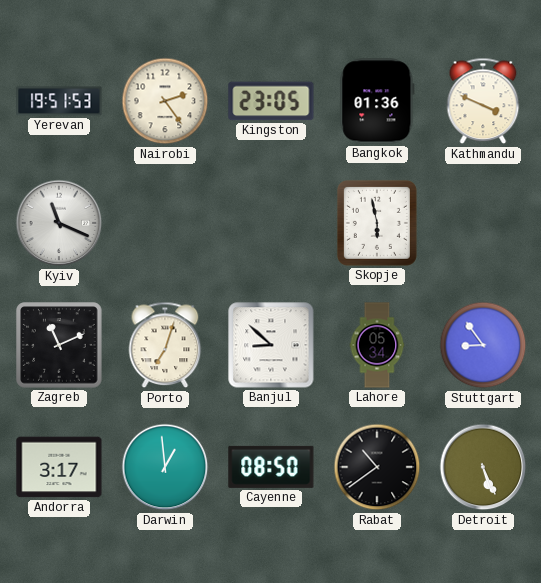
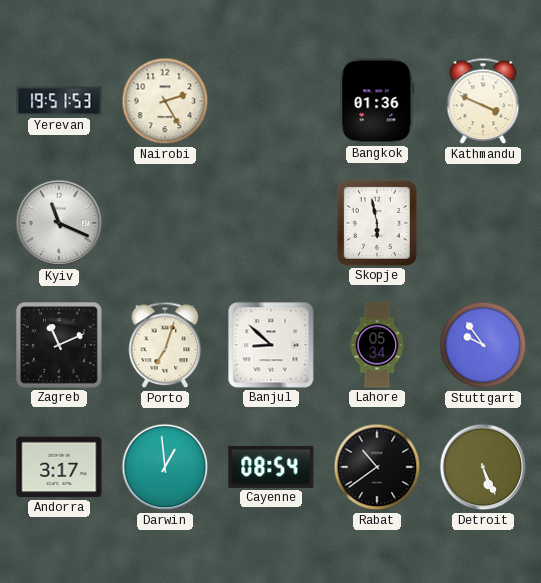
Nairobi: 2:24 -> 2:25
Kingston: 23:05 -> none
Stuttgart: 8:54 -> 9:54
Cayenne: 08:50 -> 08:54
